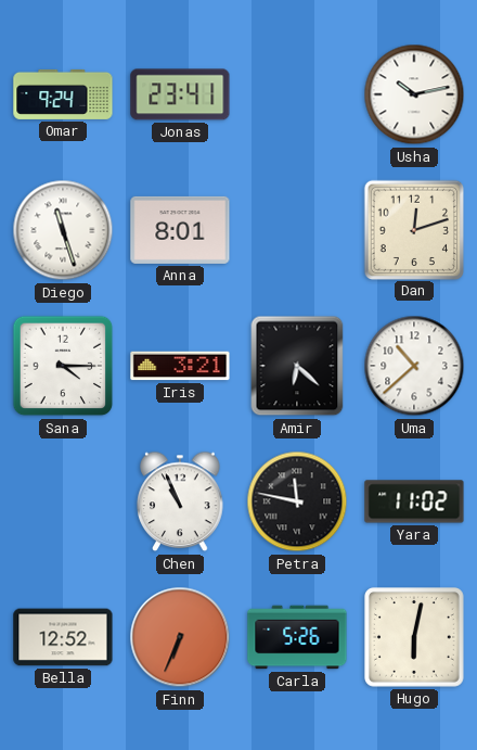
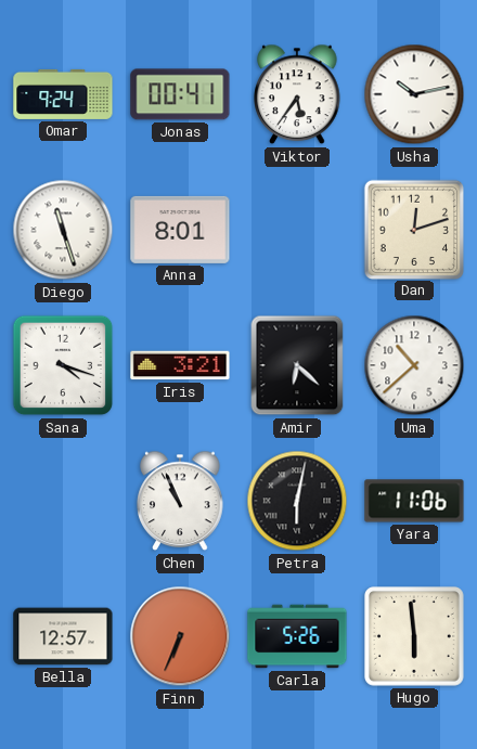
Jonas: 23:41 -> 00:41
Viktor: none -> 5:36
Sana: 4:15 -> 4:18
Petra: 11:47 -> 6:02
Yara: 11:02 -> 11:06
Bella: 12:52 -> 12:57
Hugo: 6:02 -> 5:59
